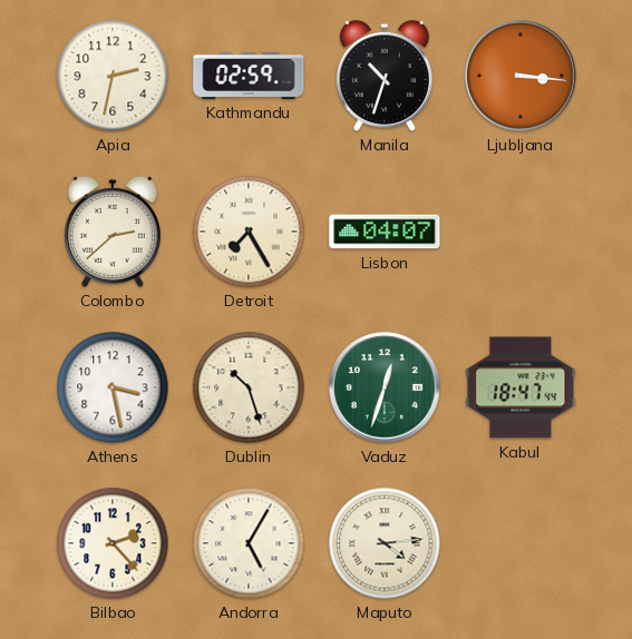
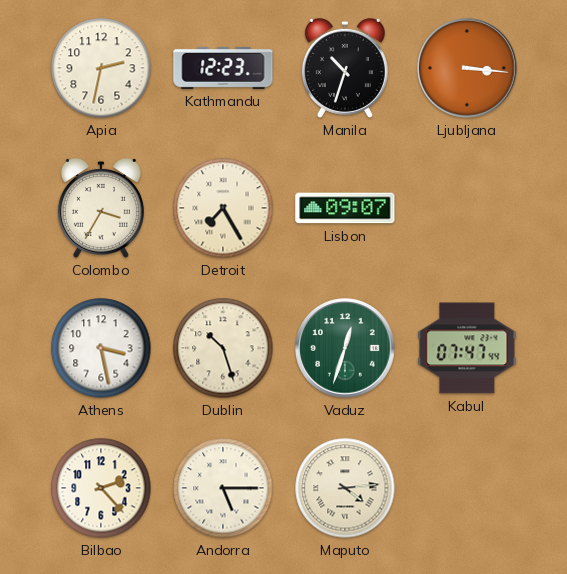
Kathmandu: 02:59 -> 12:23
Colombo: 2:38 -> 3:35
Lisbon: 04:07 -> 09:07
Kabul: 18:47 -> 07:47
Andorra: 5:05 -> 5:15
